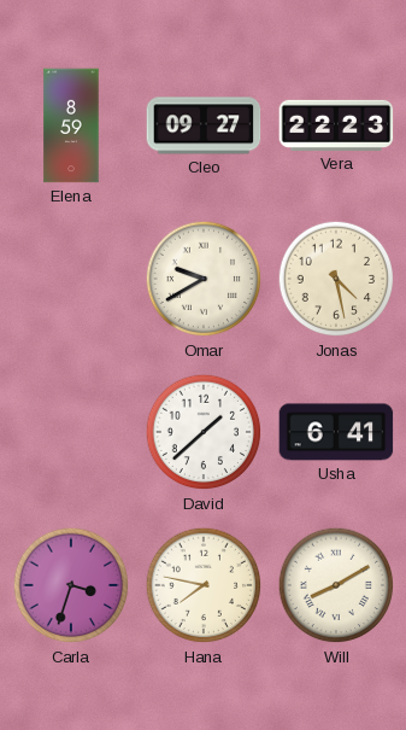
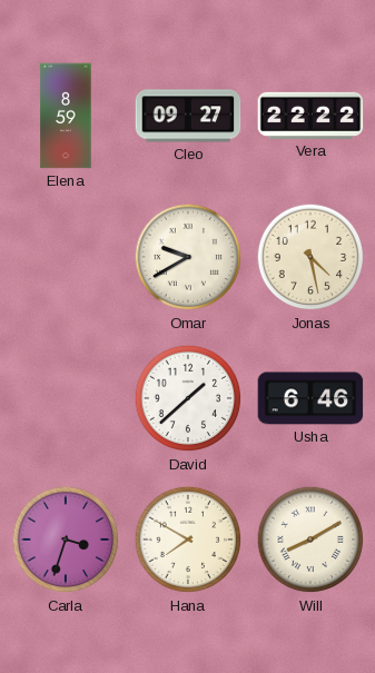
Vera: 22:23 -> 22:22
Usha: 6:41 -> 6:46
Hana: 7:47 -> 7:50
